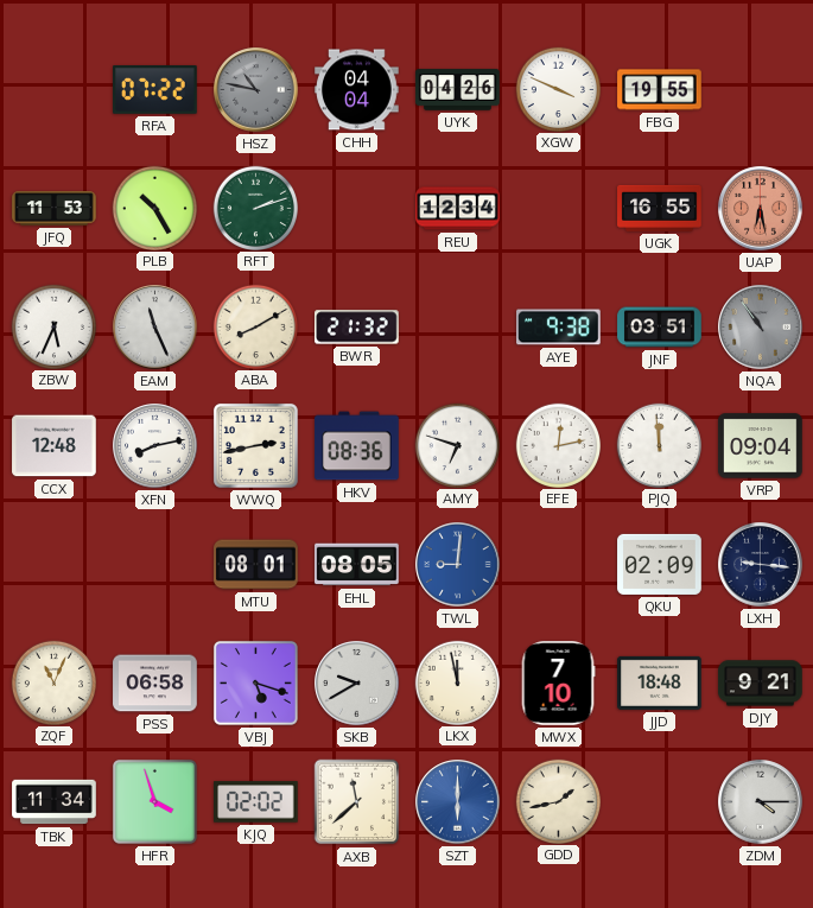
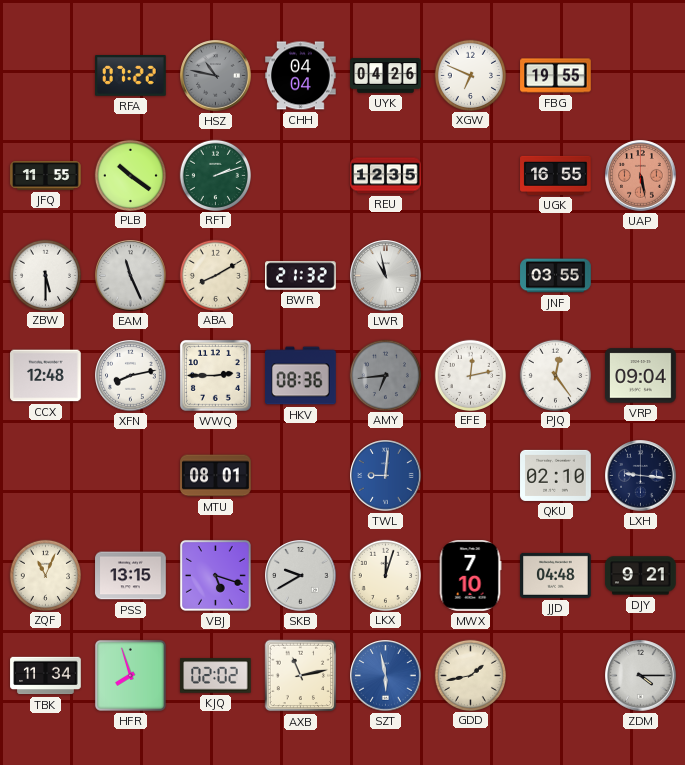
XGW: 3:49 -> 6:49
JFQ: 11:53 -> 11:55
PLB: 10:25 -> 10:21
REU: 12:34 -> 12:35
UAP: 6:28 -> 5:28
ZBW: 5:34 -> 5:30
LWR: none -> 10:58
AYE: 9:38 -> none
JNF: 03:51 -> 03:55
NQA: 10:54 -> none
WWQ: 2:43 -> 2:45
AMY: 6:48 -> 6:44
AMY dial: white -> grey
PJQ: 11:59 -> 12:24
EHL: 08:05 -> none
QKU: 02:09 -> 02:10
PSS: 06:58 -> 13:15
LKX: 11:58 -> 12:03
JJD: 18:48 -> 04:48
HFR: 3:57 -> 7:57
AXB: 11:38 -> 11:13
SZT: 6:00 -> 5:58
